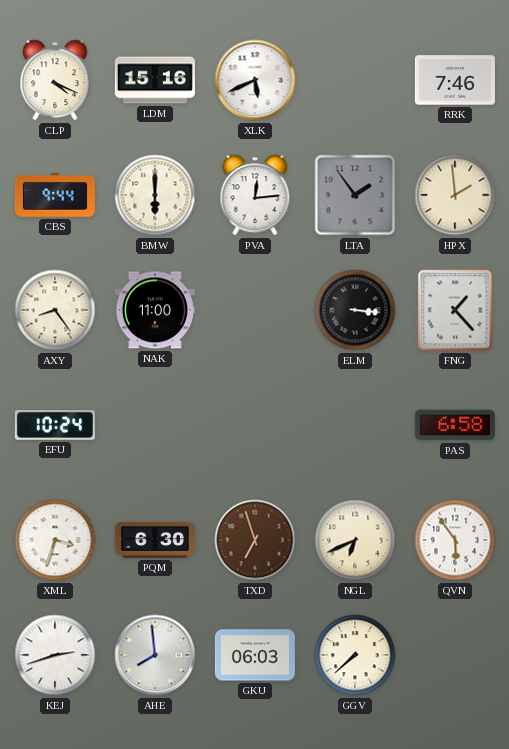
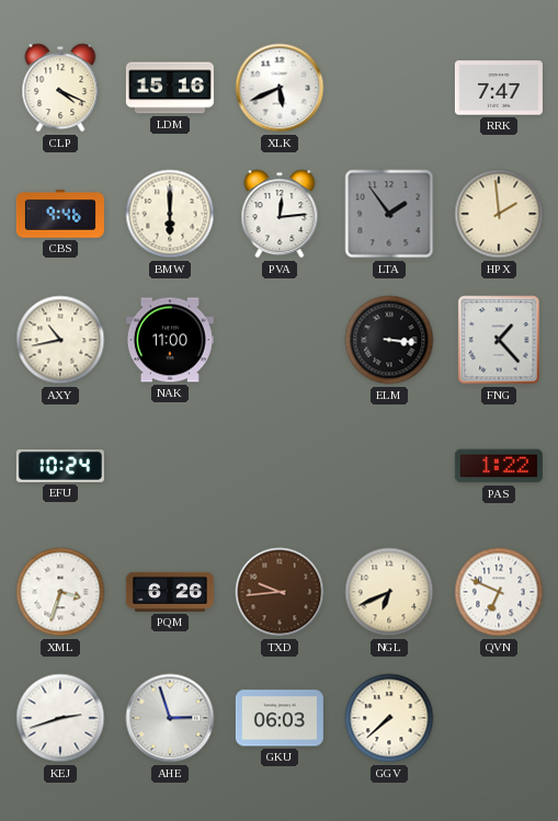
RRK: 7:46 -> 7:47
CBS: 9:44 -> 9:46
AXY: 8:24 -> 10:43
PAS: 6:58 -> 1:22
PQM: 6:30 -> 6:26
TXD: 6:57 -> 9:44
QVN: 5:54 -> 6:49
AHE: 7:59 -> 2:57
